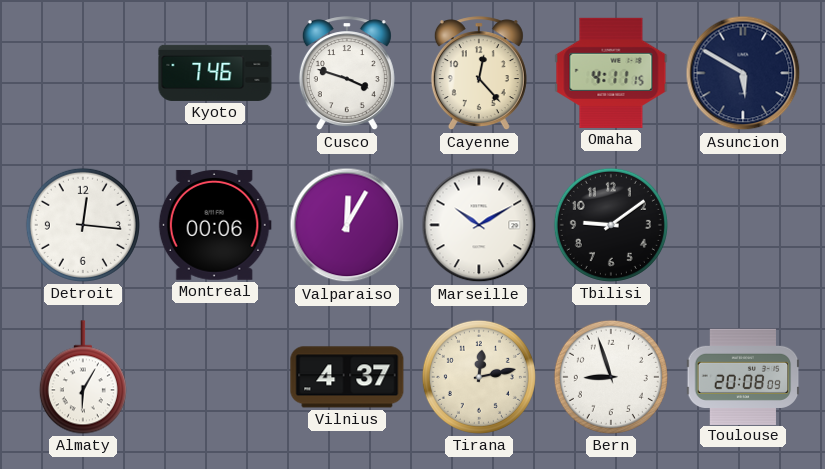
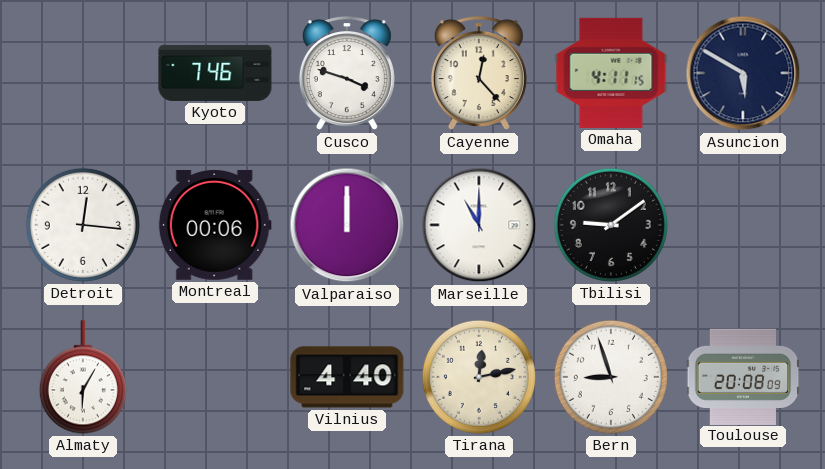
Valparaiso: 12:05 -> 12:00
Marseille: 10:10 -> 11:00
Vilnius: 4:37 -> 4:40
